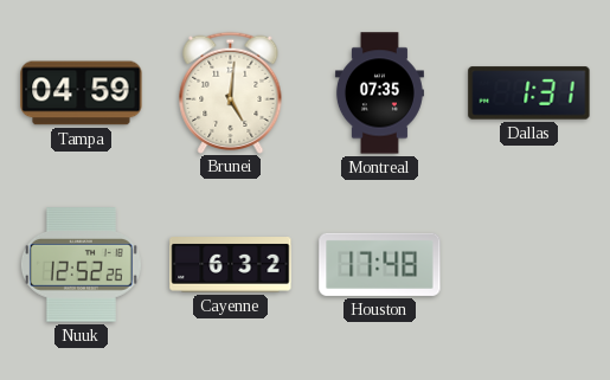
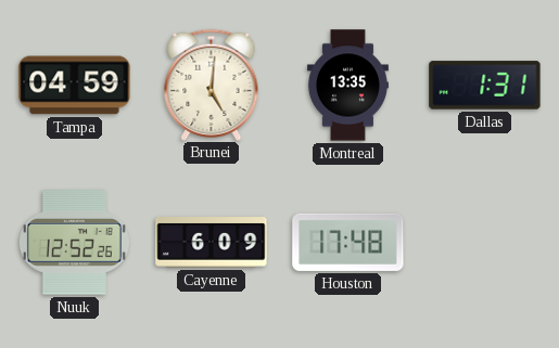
Montreal: 07:35 -> 13:35
Cayenne: 6:32 -> 6:09
